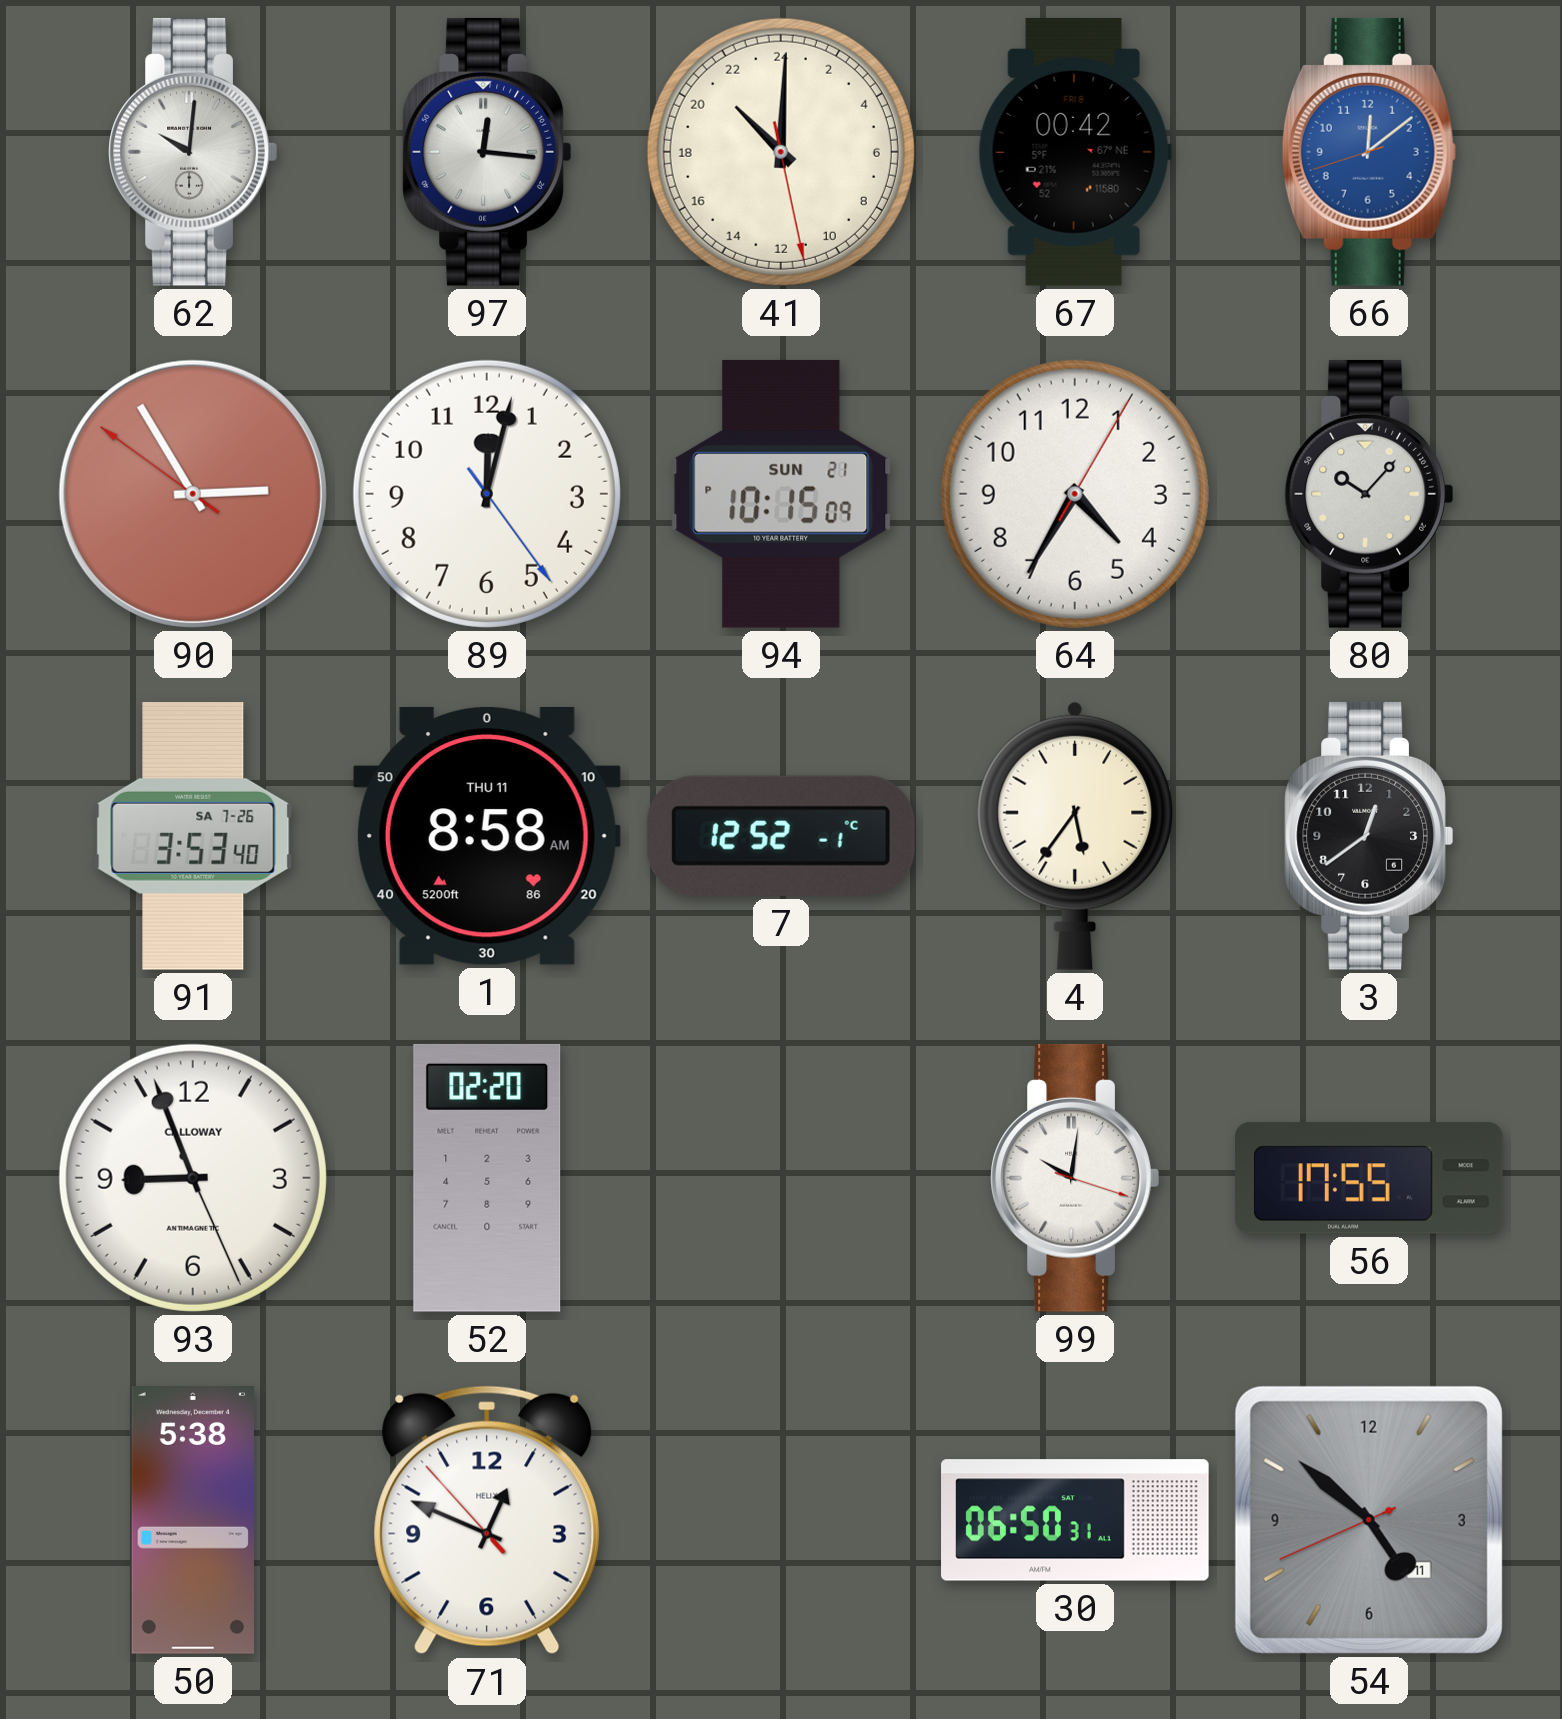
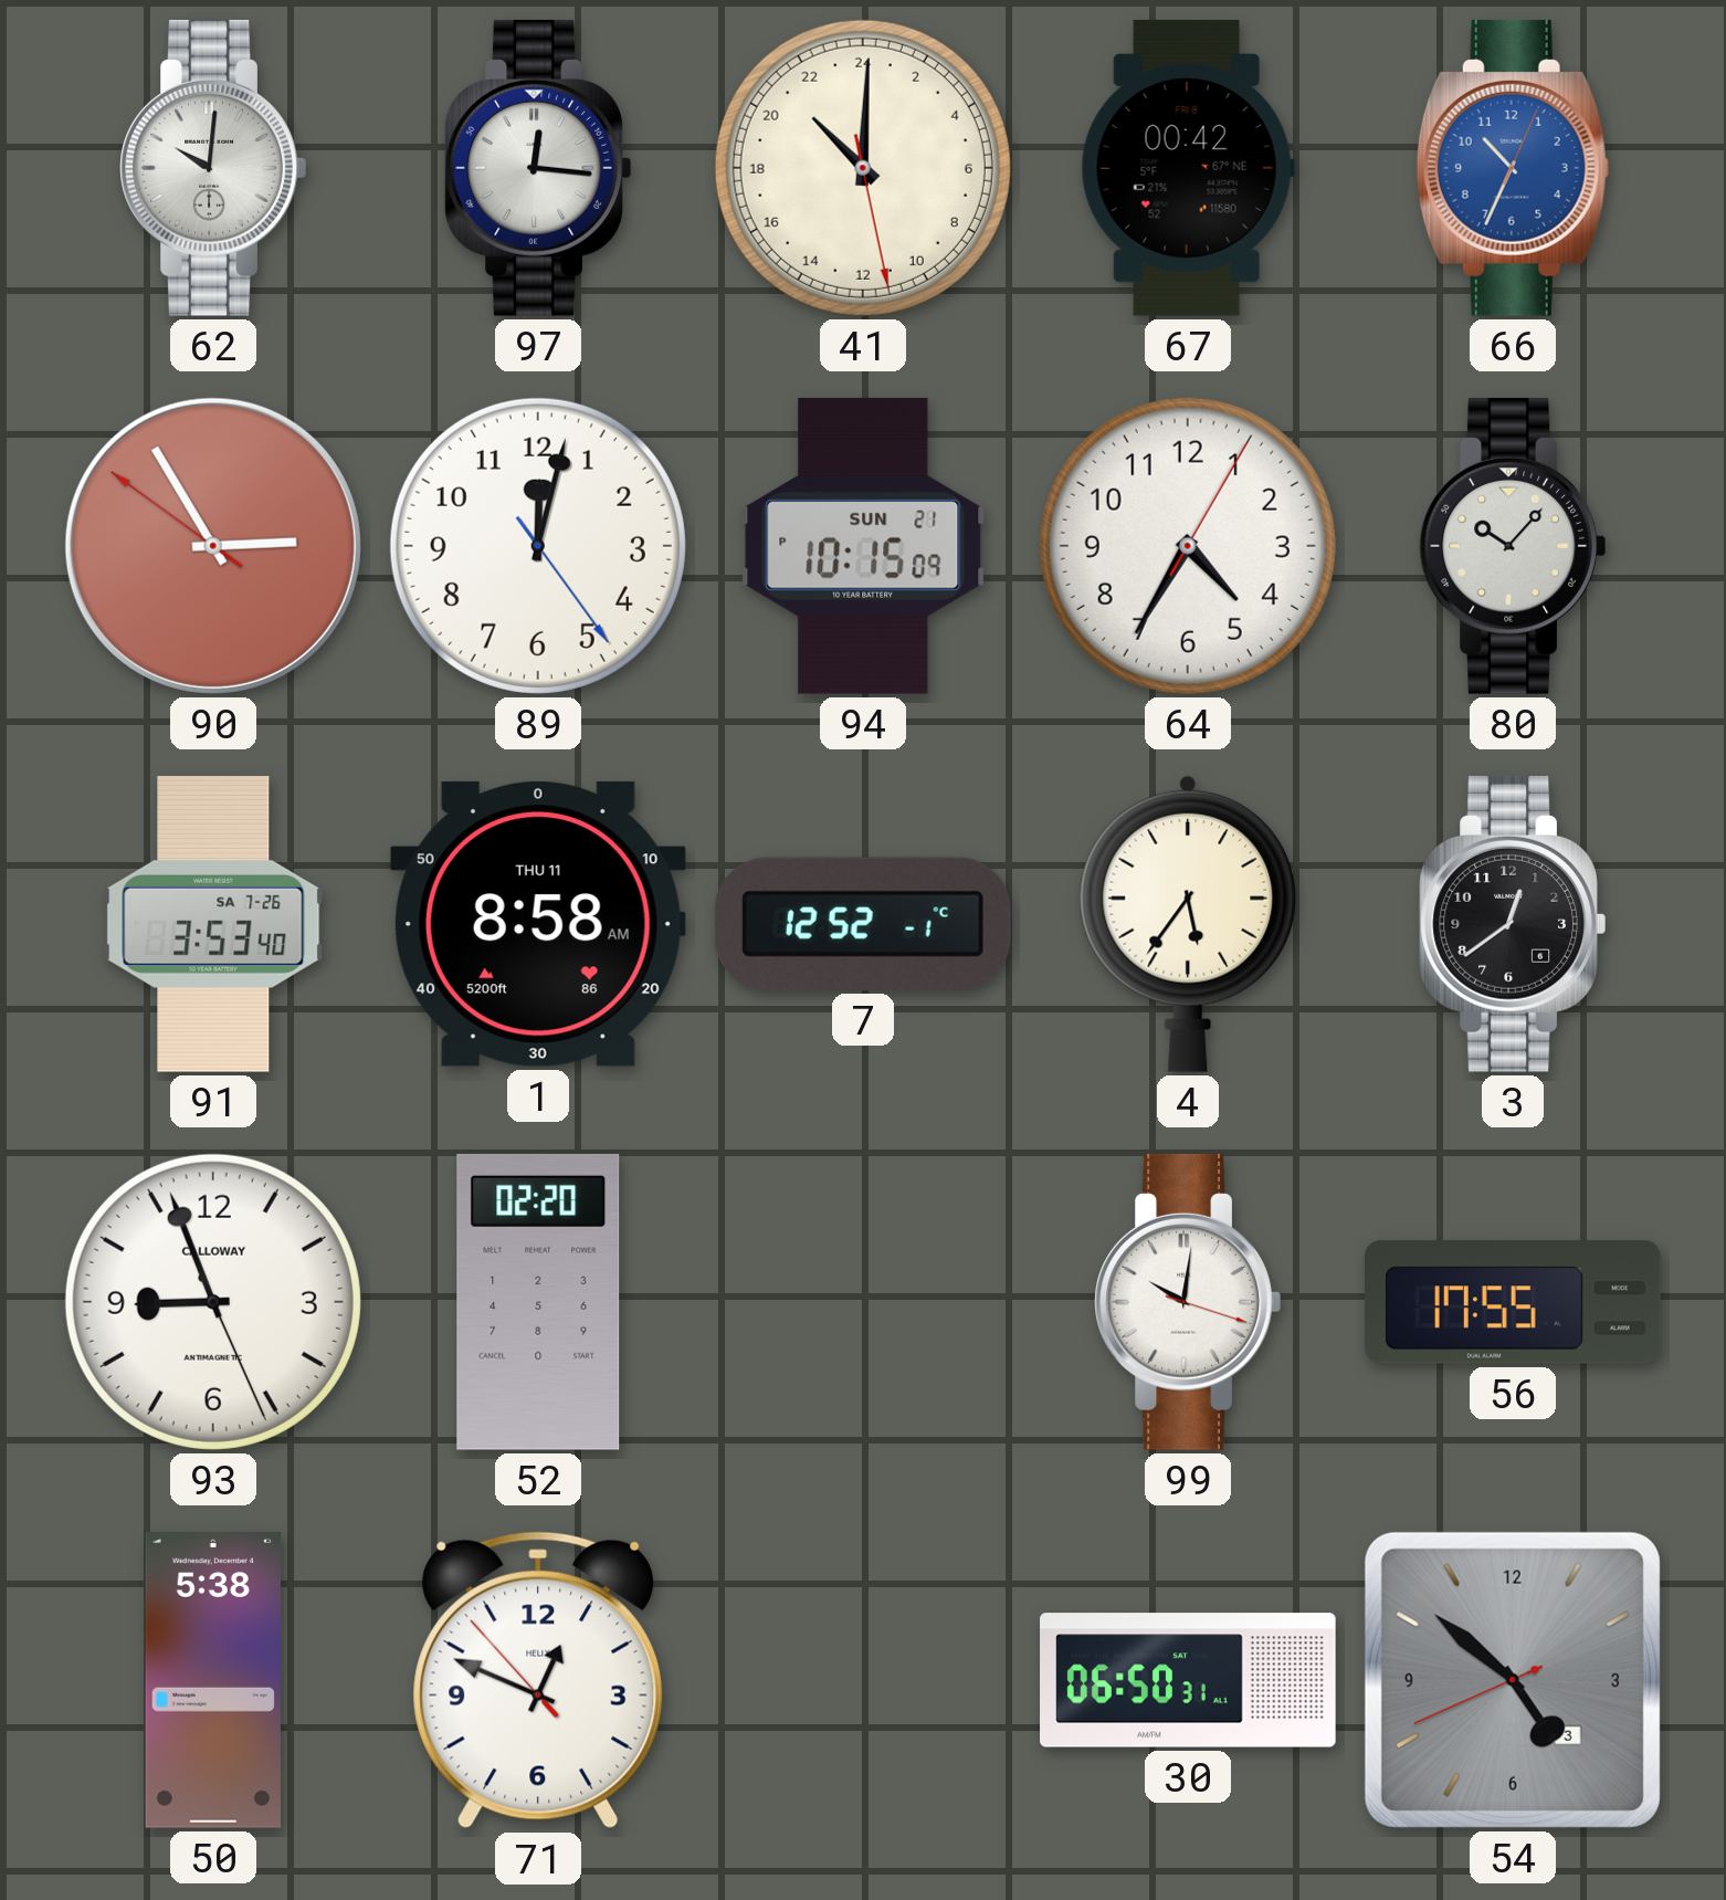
66: 12:08 -> 10:34
54 date: 11 -> 3
